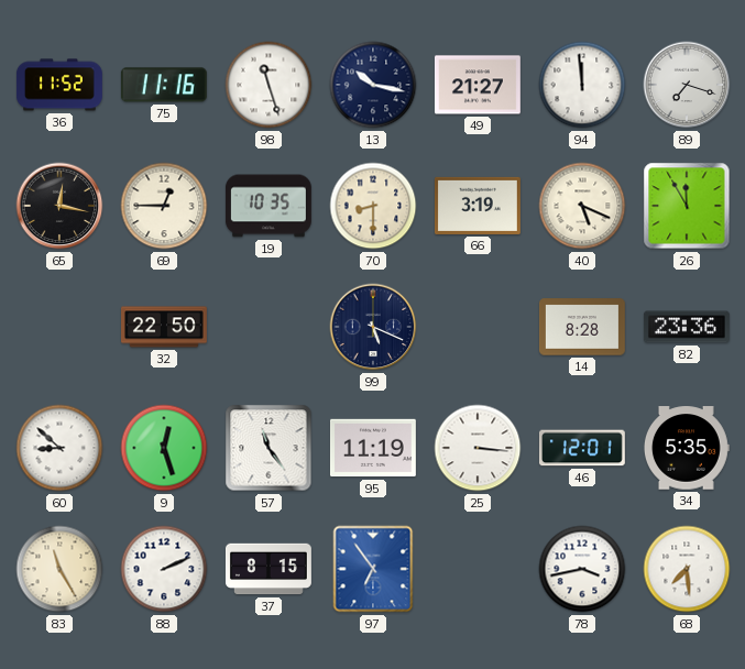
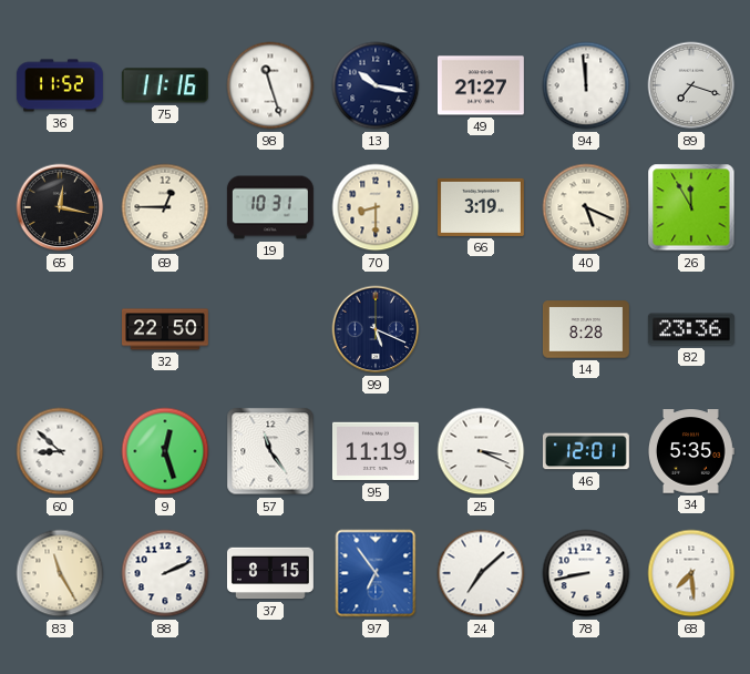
19: 10:35 -> 10:31
25: 3:16 -> 3:19
24: none -> 7:08
78: 3:43 -> 8:43
